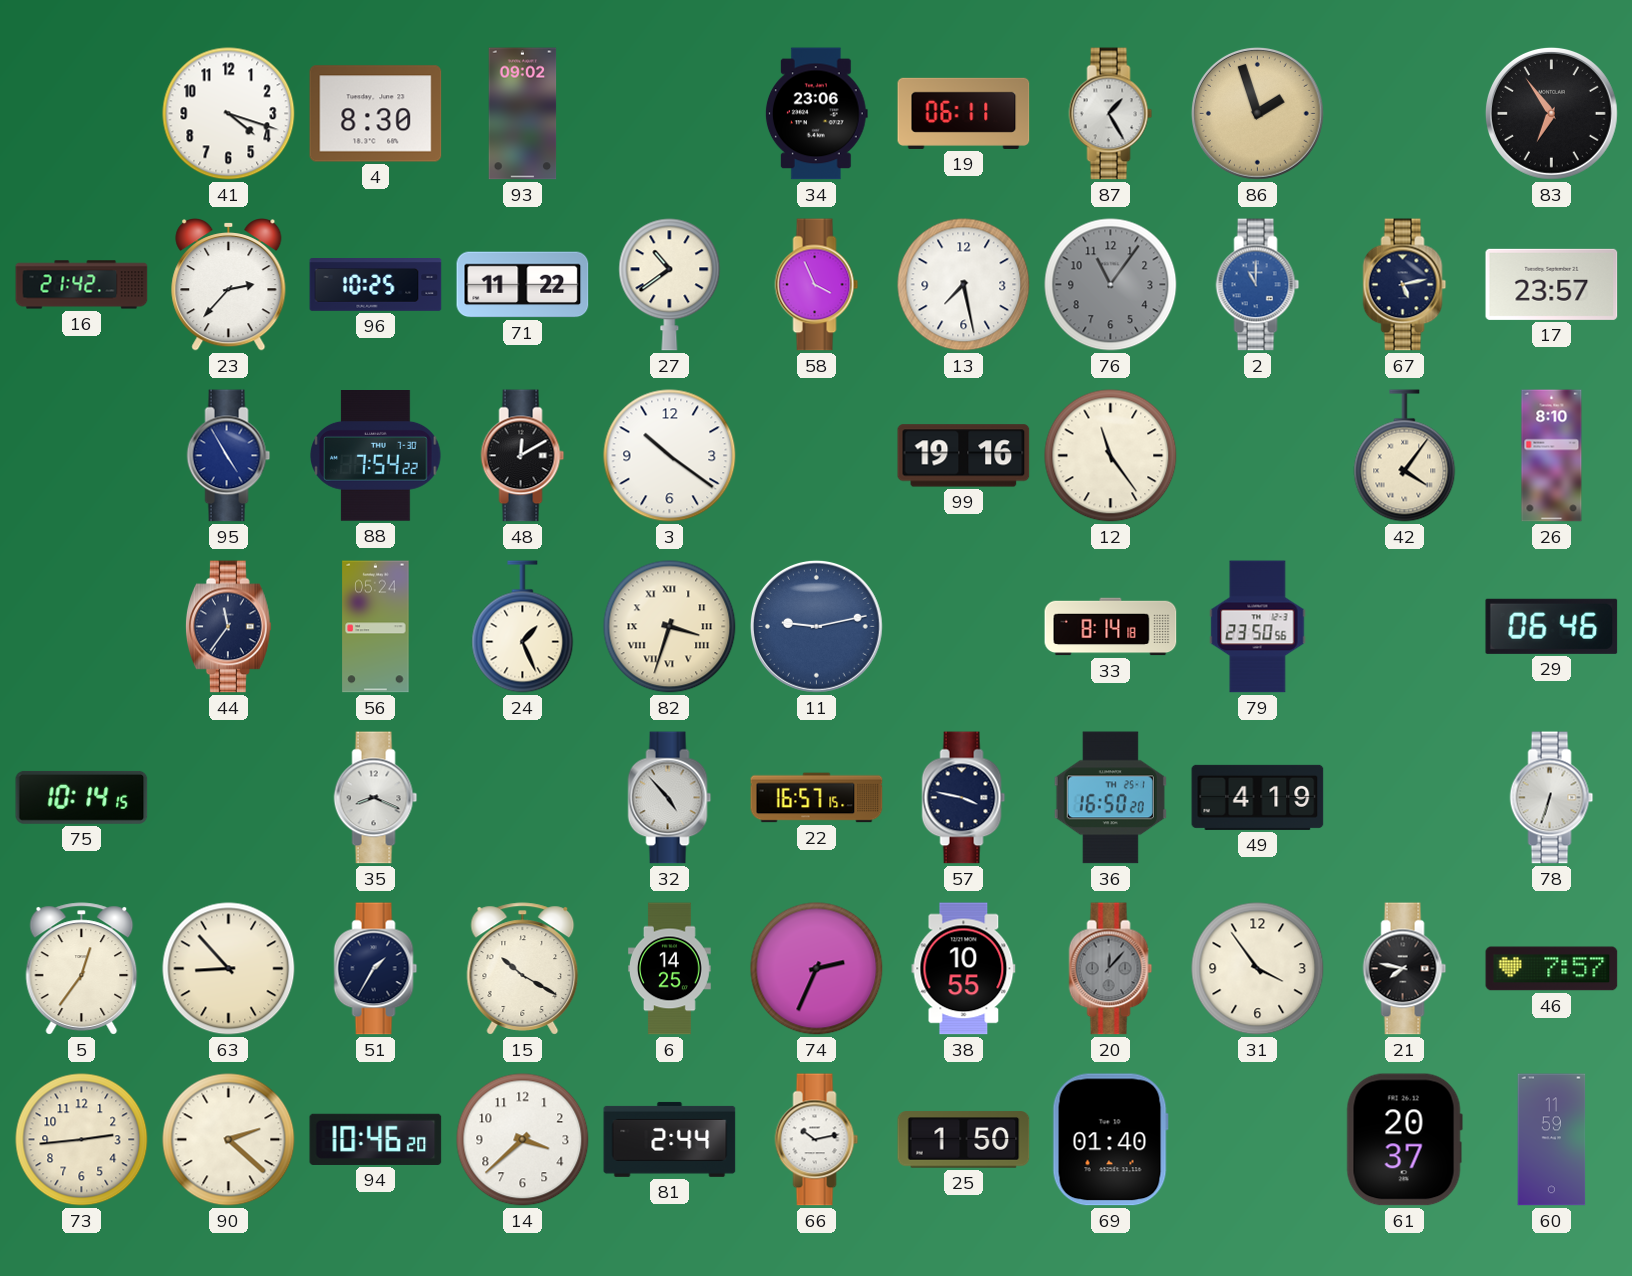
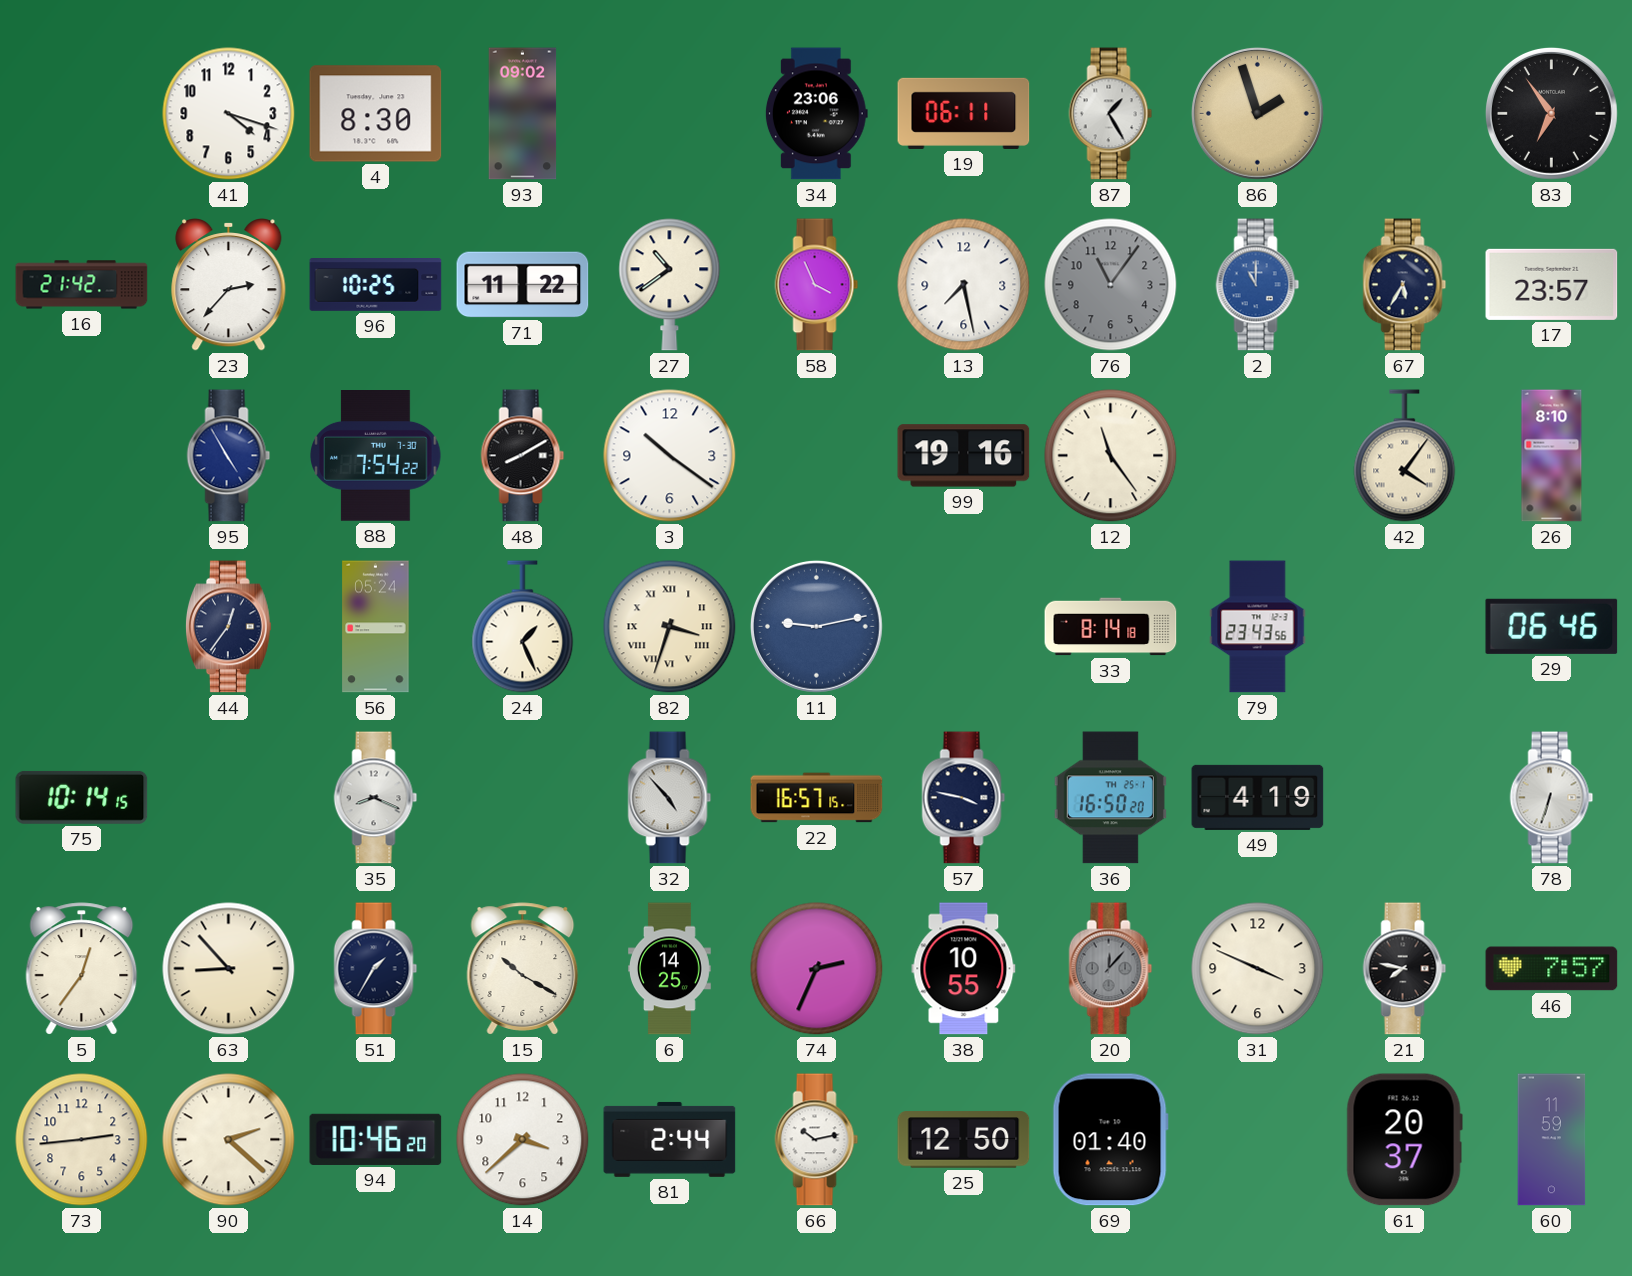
67: 5:13 -> 5:35
48: 12:10 -> 8:10
44: 11:36 -> 12:36
79: 23:50 -> 23:43
31: 3:54 -> 3:49
25: 1:50 -> 12:50
